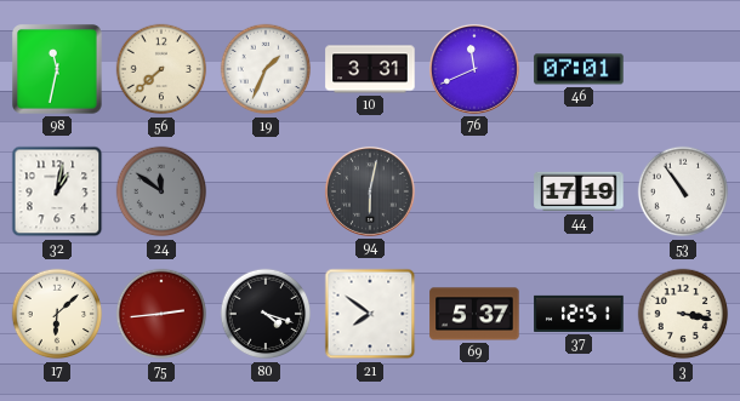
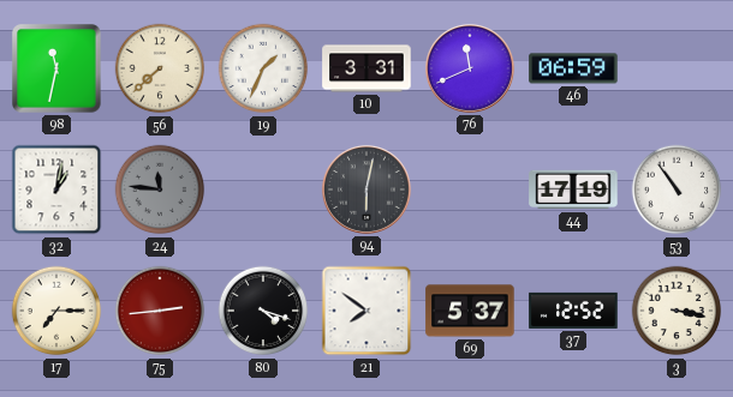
46: 07:01 -> 06:59
24: 11:51 -> 11:46
17: 6:08 -> 7:15
37: 12:51 -> 12:52
